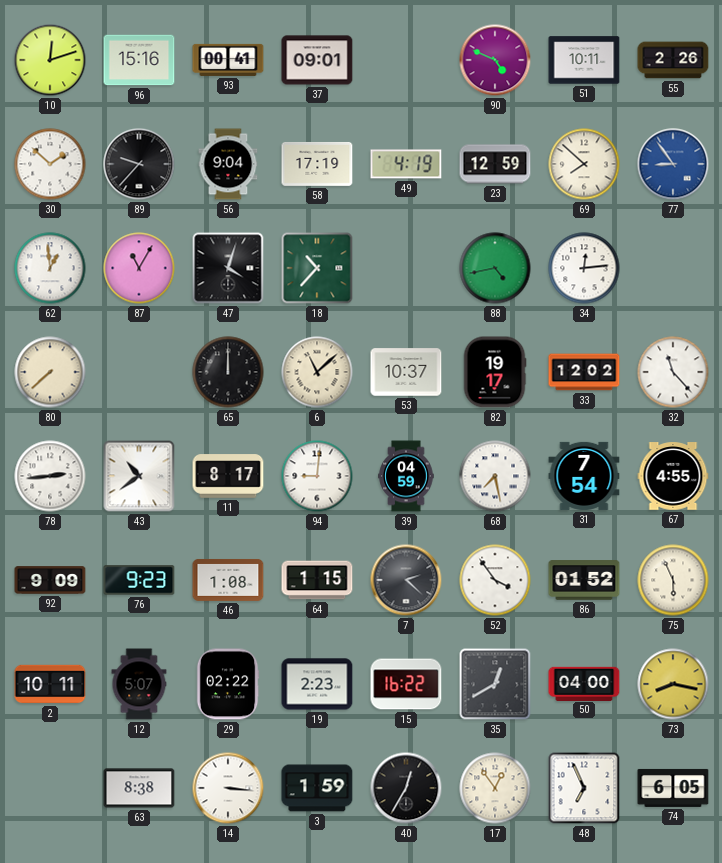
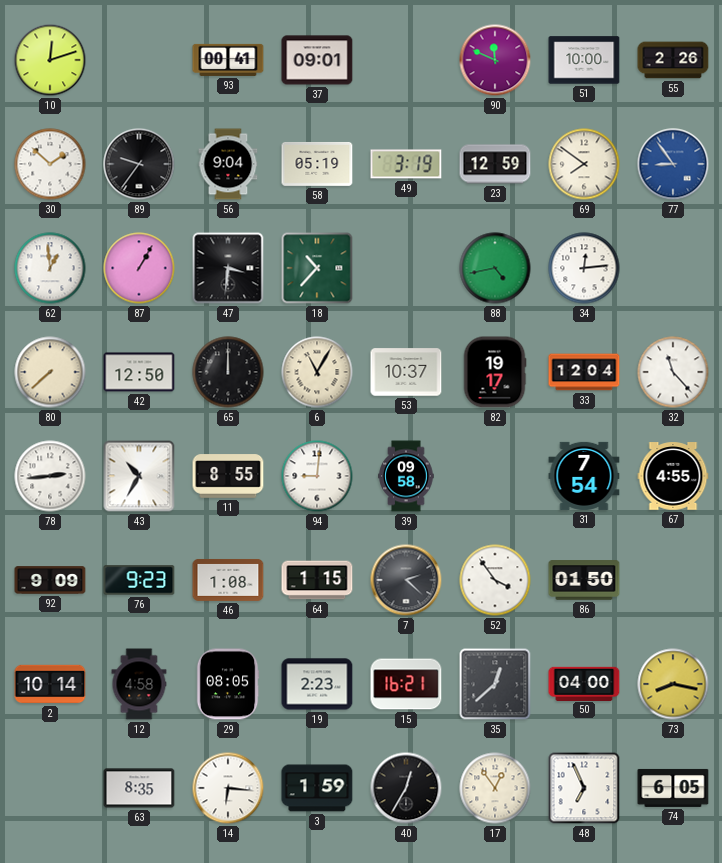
96: 15:16 -> none
90: 4:49 -> 11:49
51: 10:11 -> 10:00
89: 9:37 -> 9:36
58: 17:19 -> 05:19
49: 4:19 -> 3:19
69: 7:52 -> 7:51
87: 11:05 -> 1:05
47: 4:03 -> 3:31
42: none -> 12:50
6: 11:08 -> 11:05
33: 12:02 -> 12:04
43: 10:39 -> 10:35
11: 8:17 -> 8:55
39: 04:59 -> 09:58
68: 7:28 -> none
86: 01:52 -> 01:50
75: 5:56 -> none
2: 10:11 -> 10:14
12: 5:07 -> 4:58
29: 02:22 -> 08:05
15: 16:22 -> 16:21
35: 12:40 -> 12:38
63: 8:38 -> 8:35
14: 3:16 -> 6:16
